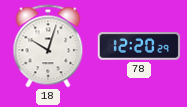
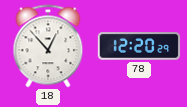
18: 10:03 -> 12:53
